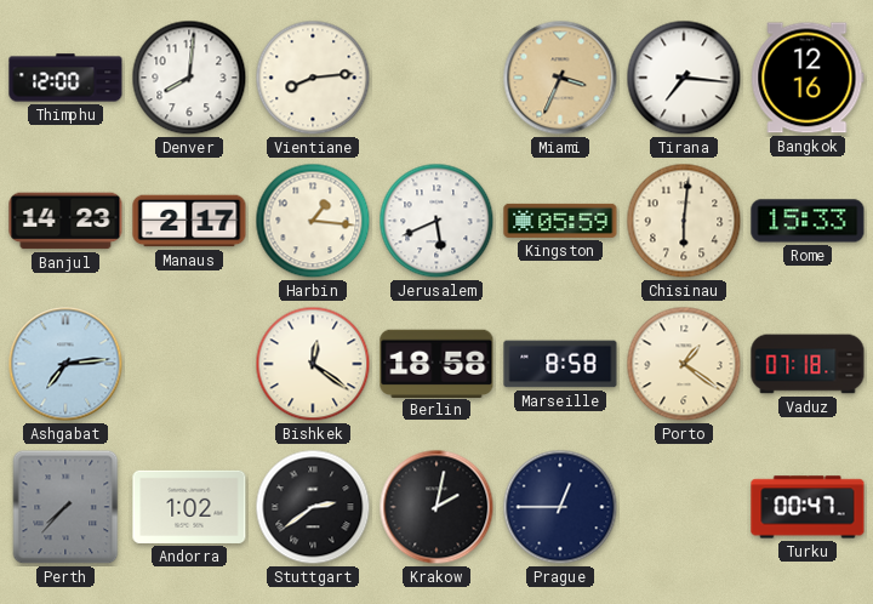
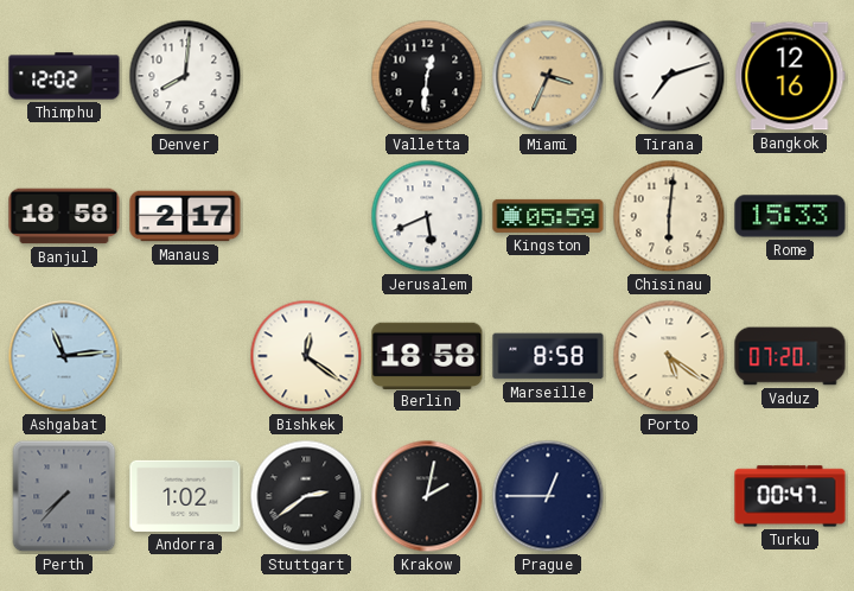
Thimphu: 12:00 -> 12:02
Vientiane: 8:14 -> none
Valletta: none -> 12:31
Tirana: 7:16 -> 7:12
Banjul: 14:23 -> 18:58
Harbin: 1:16 -> none
Ashgabat: 7:14 -> 11:14
Porto: 1:21 -> 5:21
Vaduz: 07:18 -> 07:20
